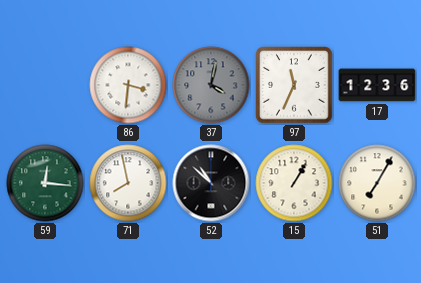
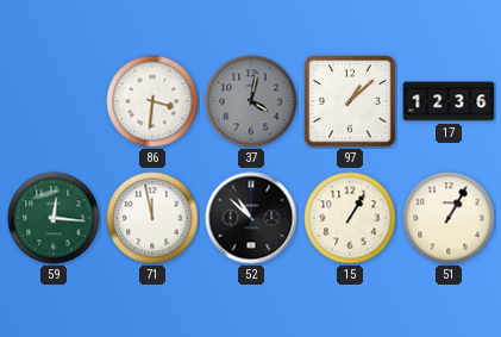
97: 11:34 -> 1:08
71: 7:58 -> 11:58
51: 7:05 -> 1:05
